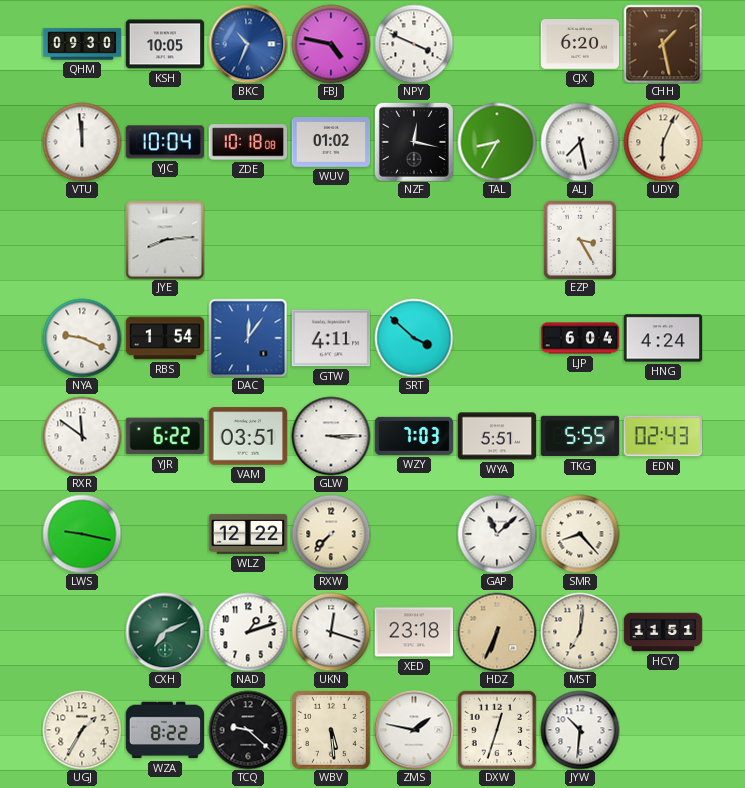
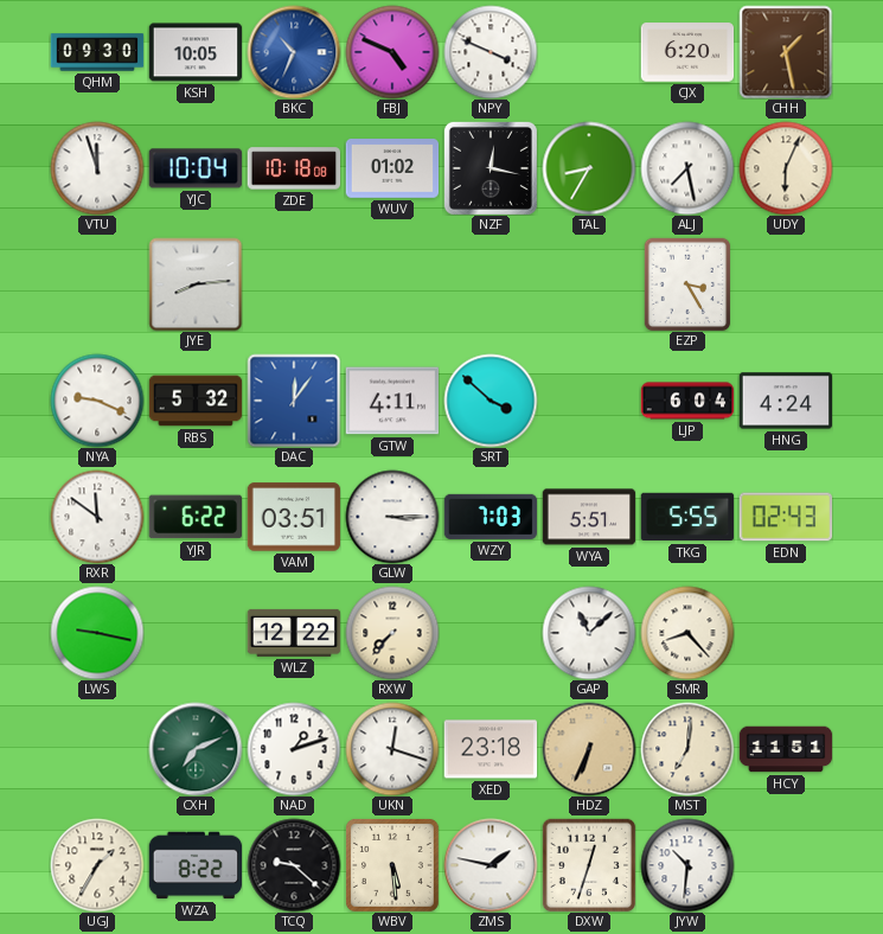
FBJ: 4:47 -> 4:49
VTU: 11:59 -> 11:57
RBS: 1:54 -> 5:32
